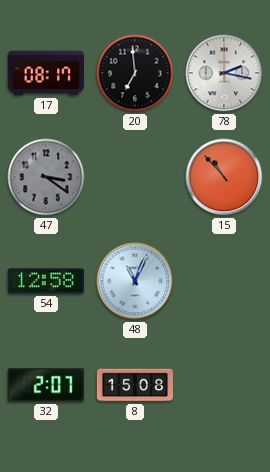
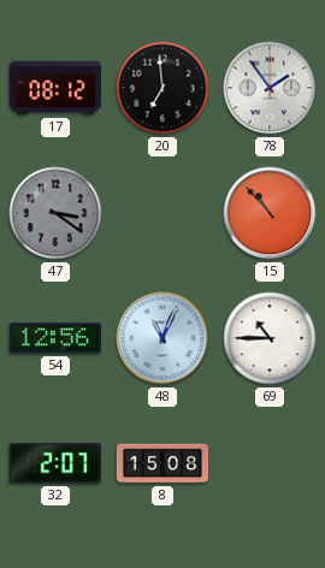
17: 08:17 -> 08:12
78: 2:17 -> 1:54
54: 12:58 -> 12:56
69: none -> 10:45
